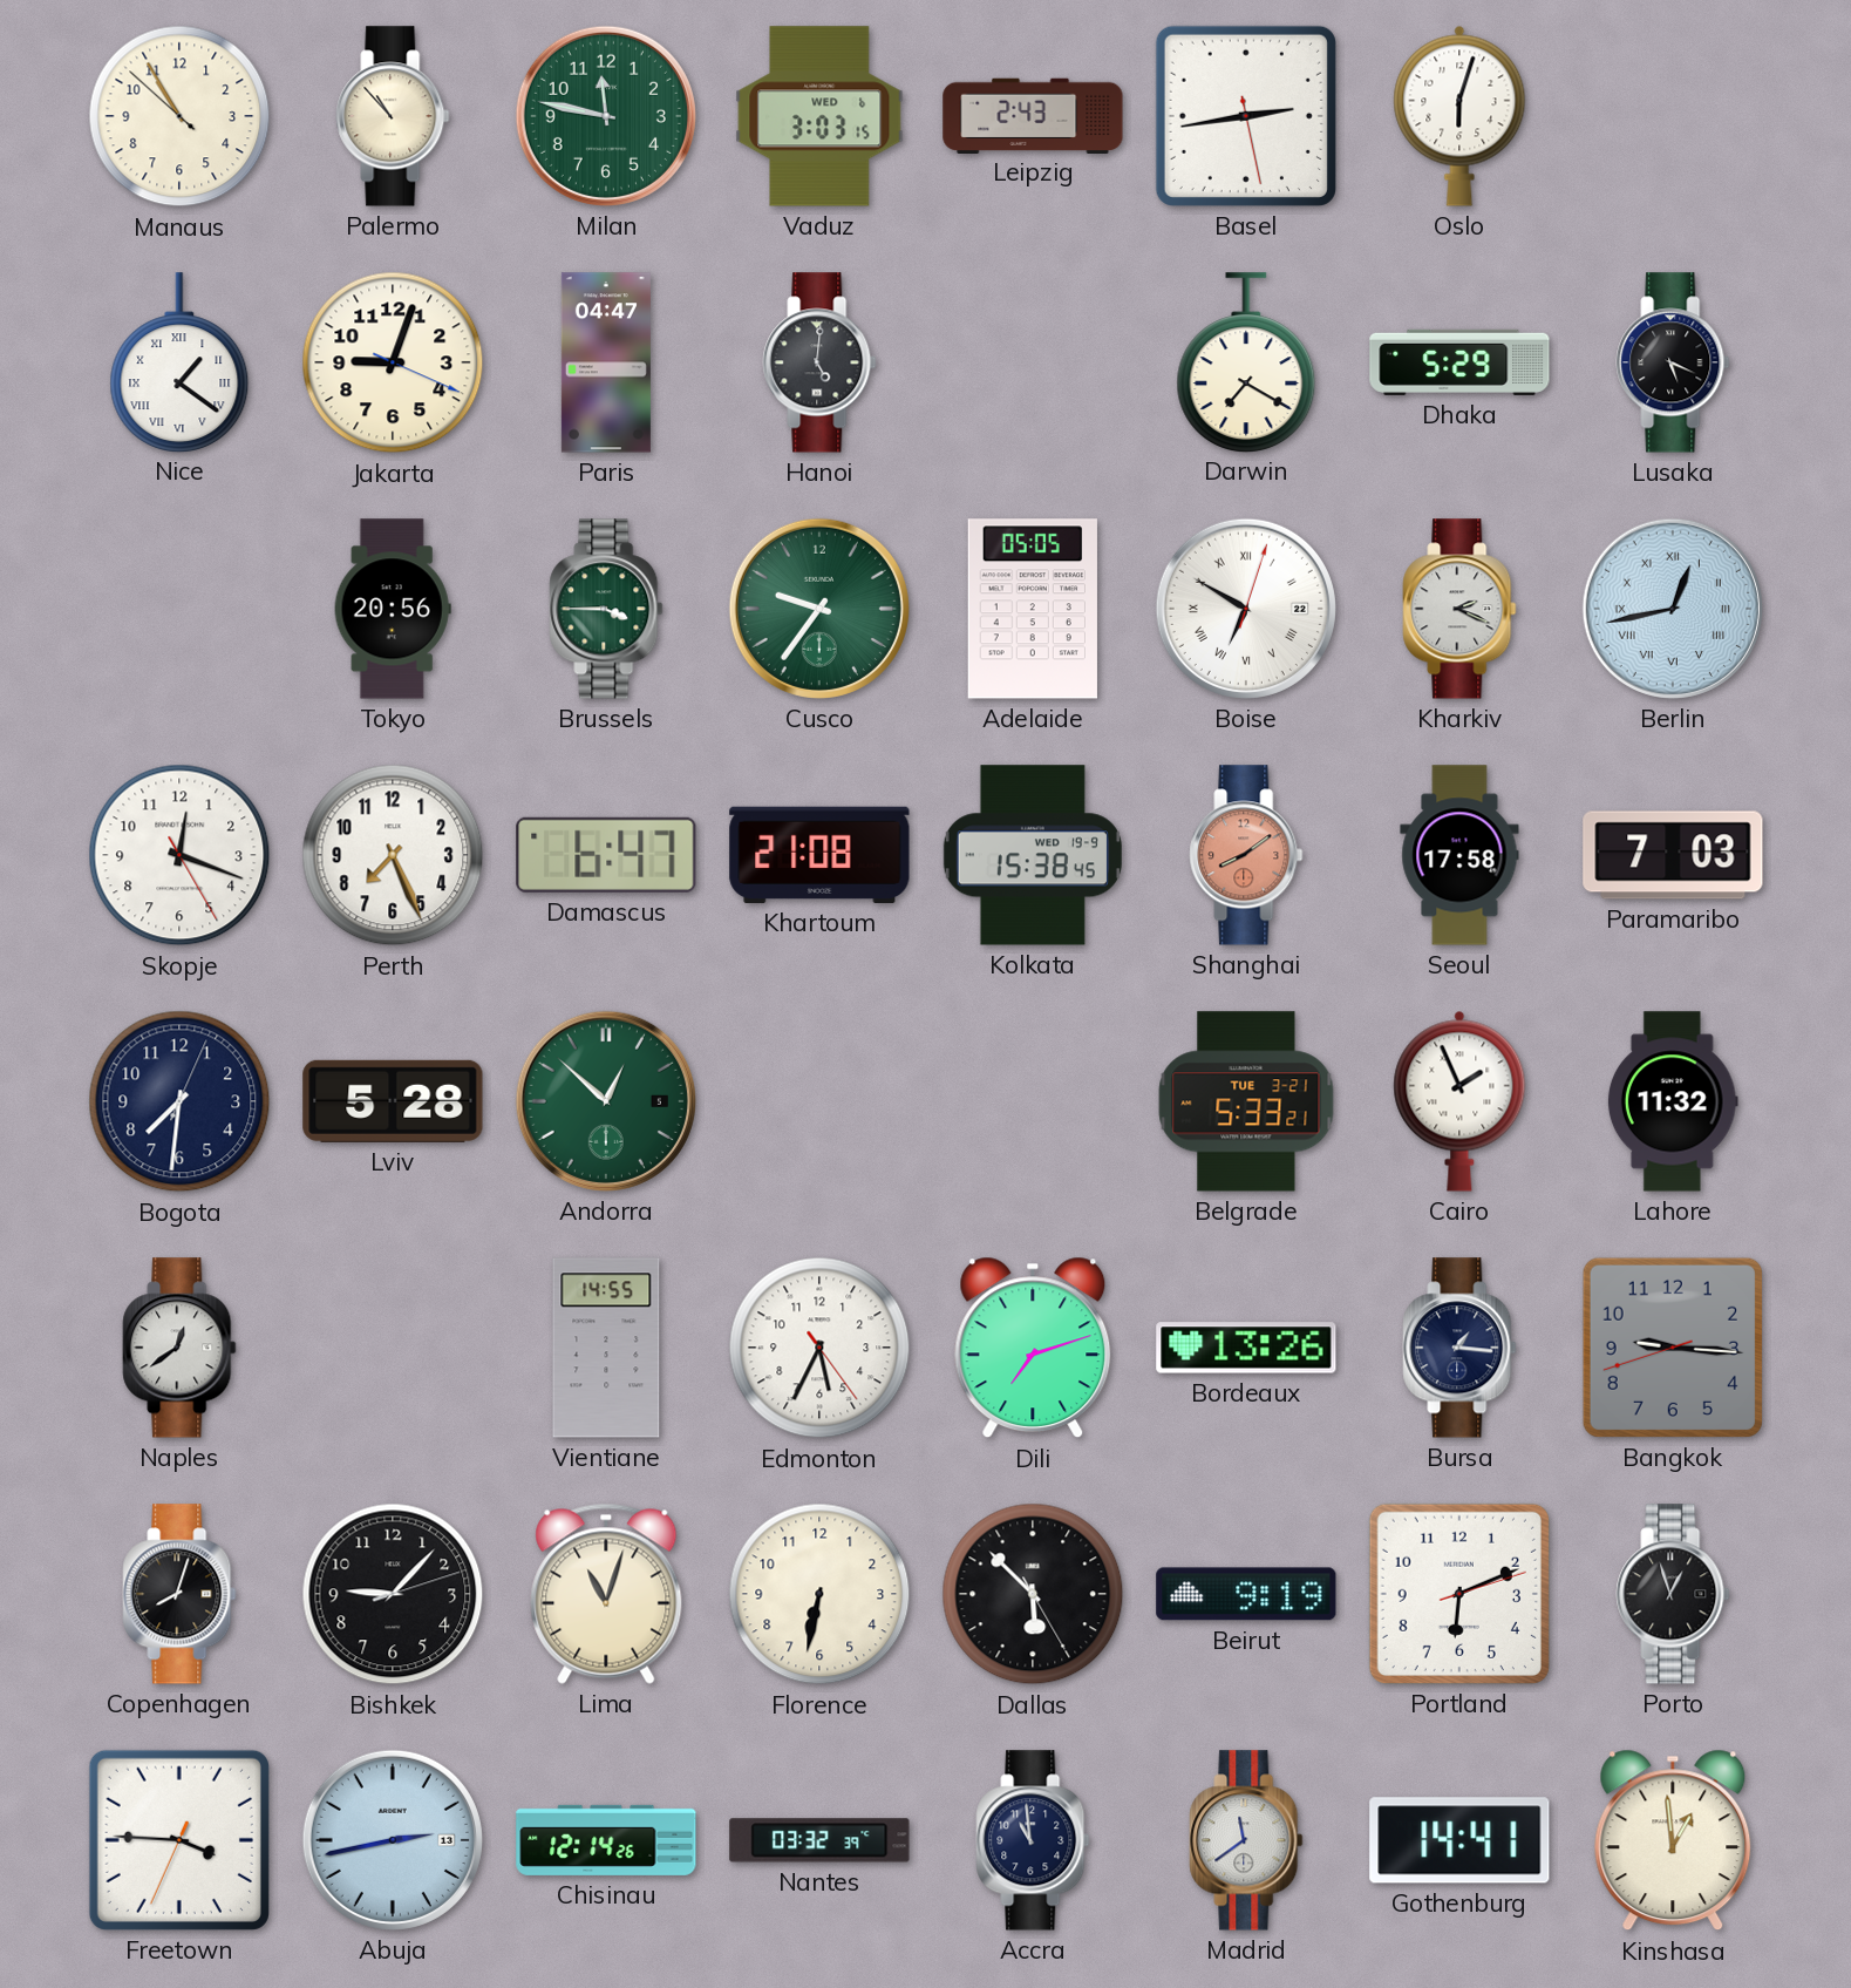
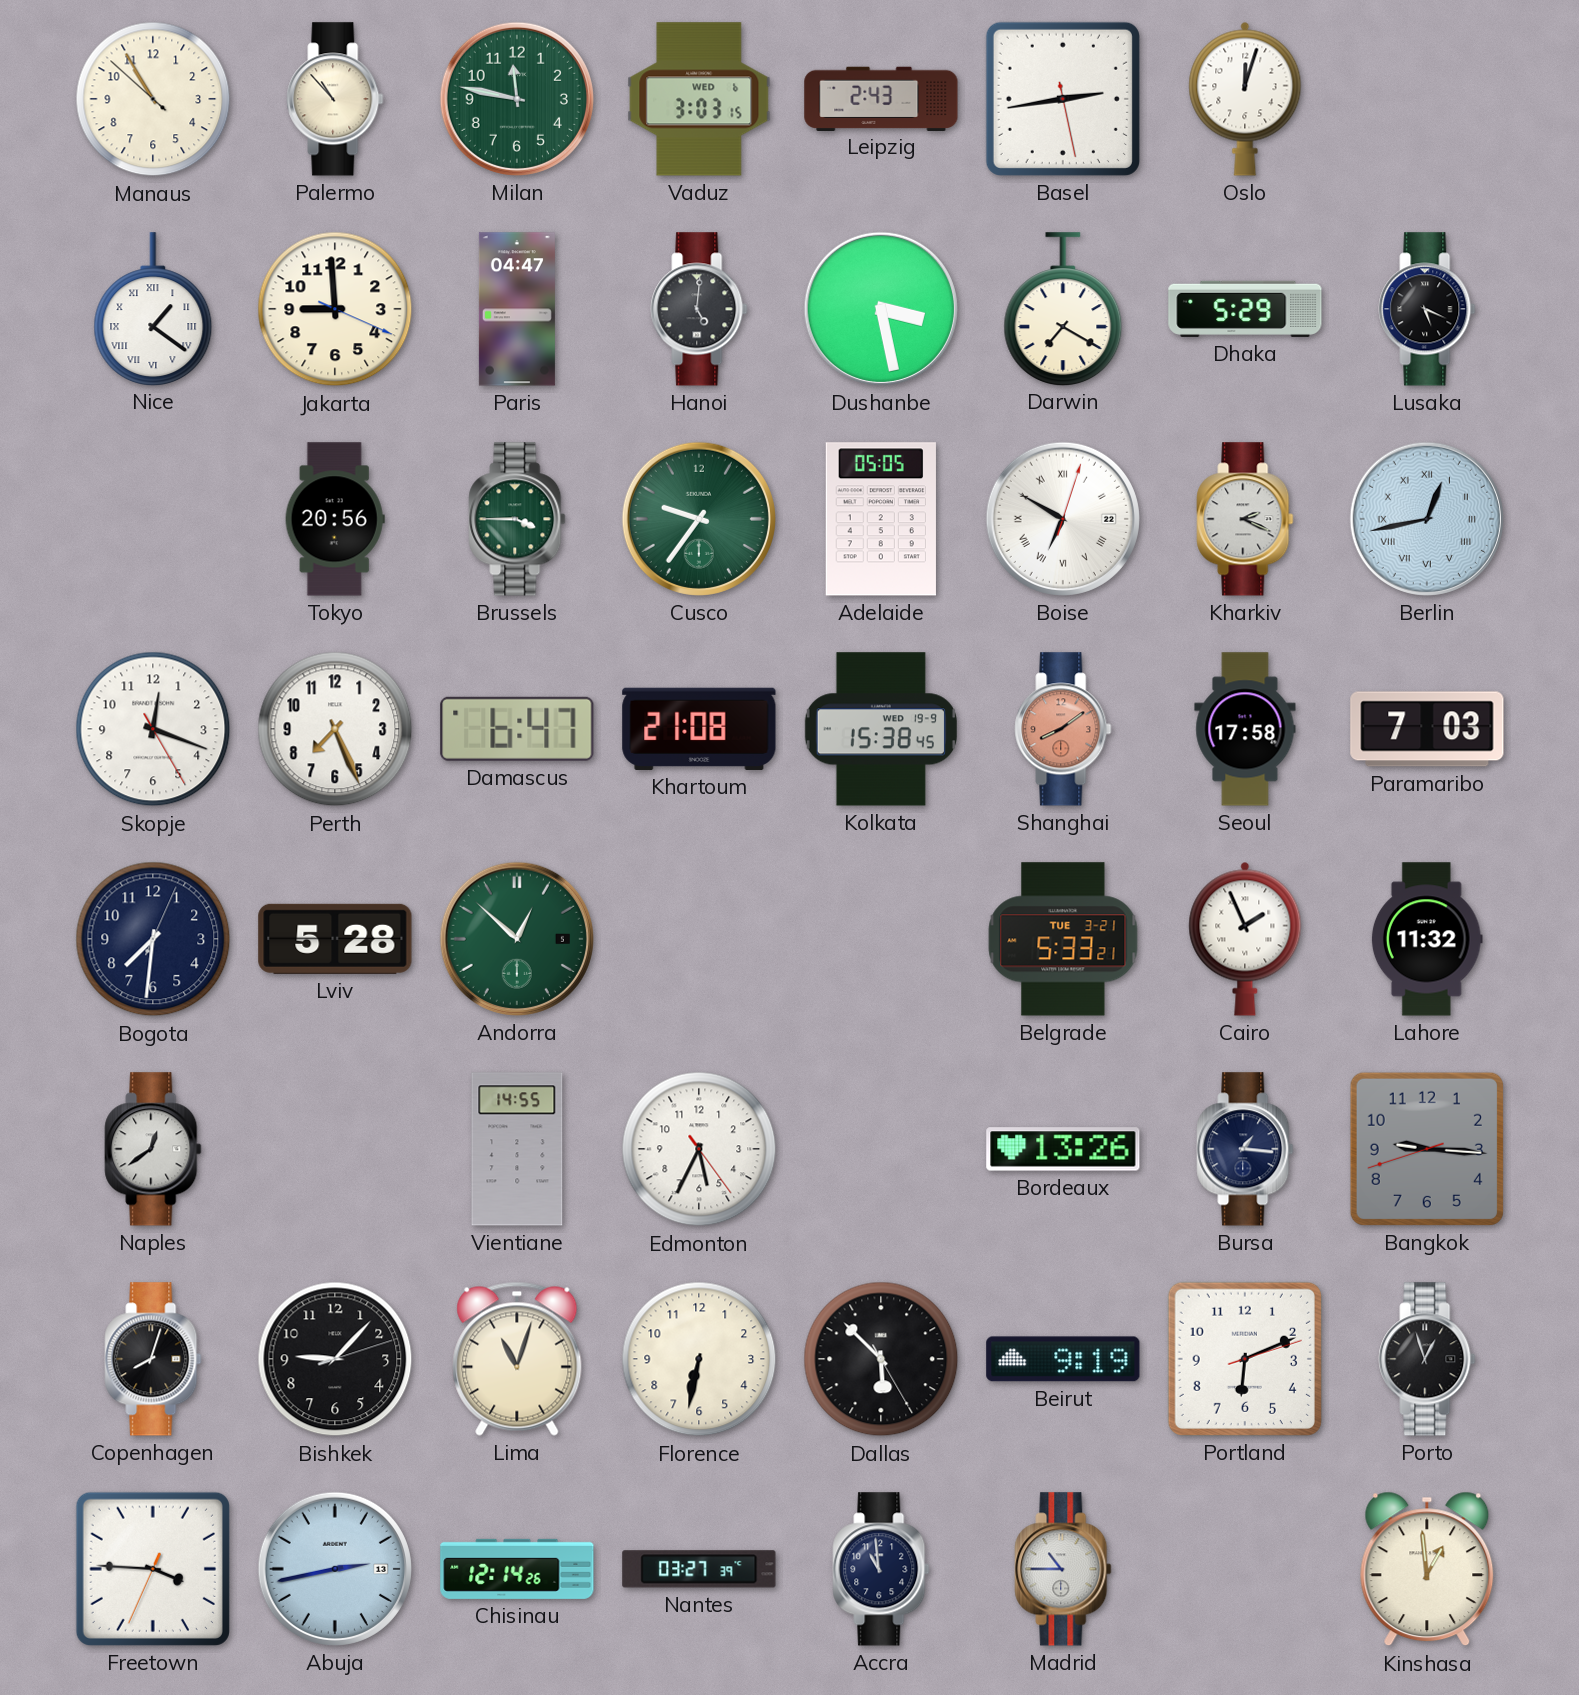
Oslo: 6:03 -> 12:03
Jakarta: 9:03 -> 8:59
Dushanbe: none -> 3:28
Dili: 7:12 -> none
Nantes: 03:32 -> 03:27
Madrid: 11:39 -> 10:45
Gothenburg: 14:41 -> none
